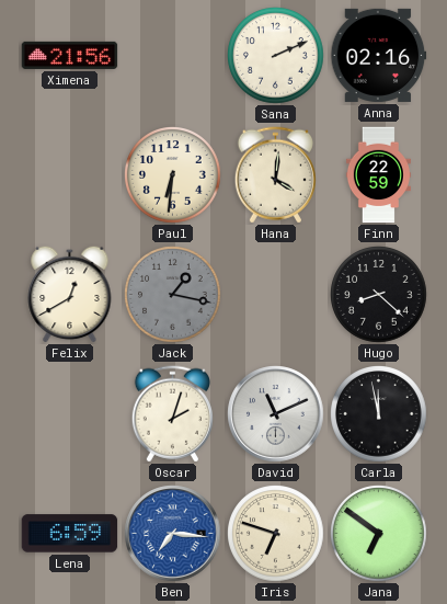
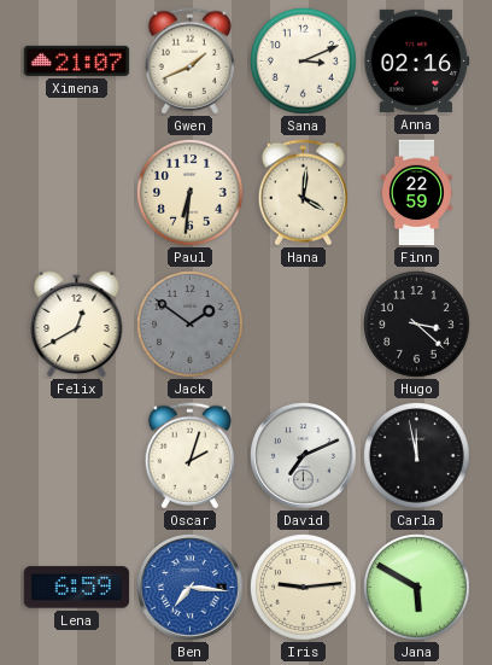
Ximena: 21:56 -> 21:07
Gwen: none -> 1:41
Sana: 2:11 -> 3:11
Jack: 1:17 -> 1:51
Hugo: 8:22 -> 3:22
David: 11:11 -> 7:11
Iris: 6:48 -> 9:14
Jana: 6:51 -> 5:50
